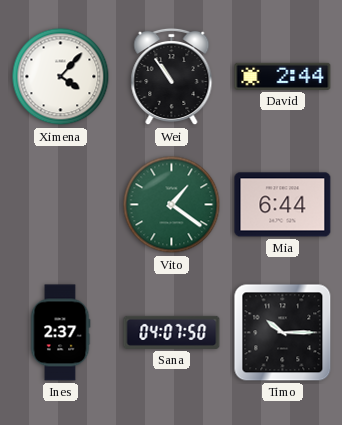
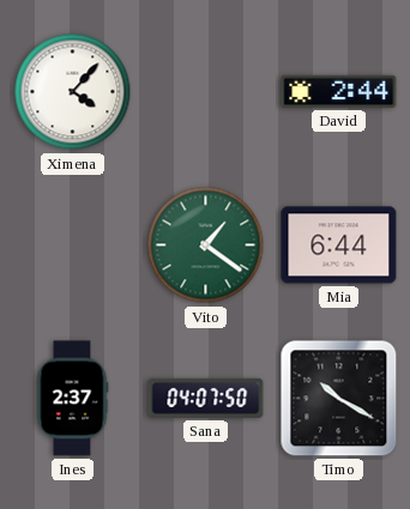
Wei: 10:54 -> none
Timo: 10:15 -> 10:20
